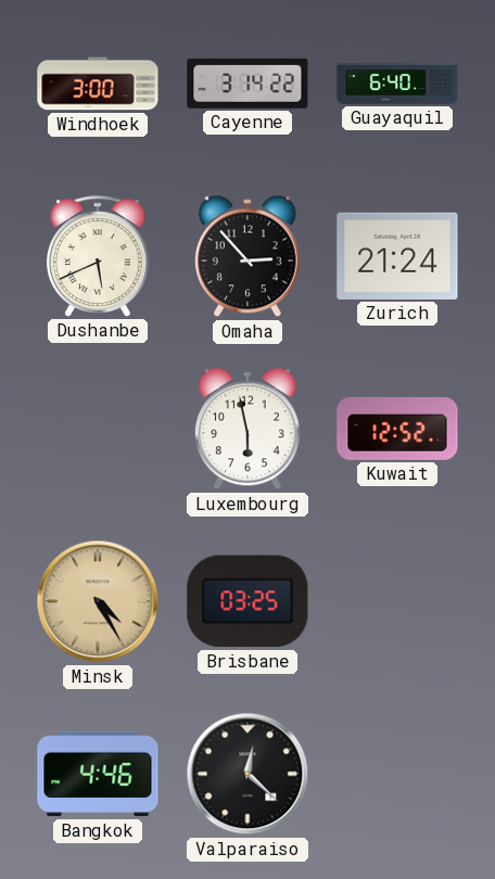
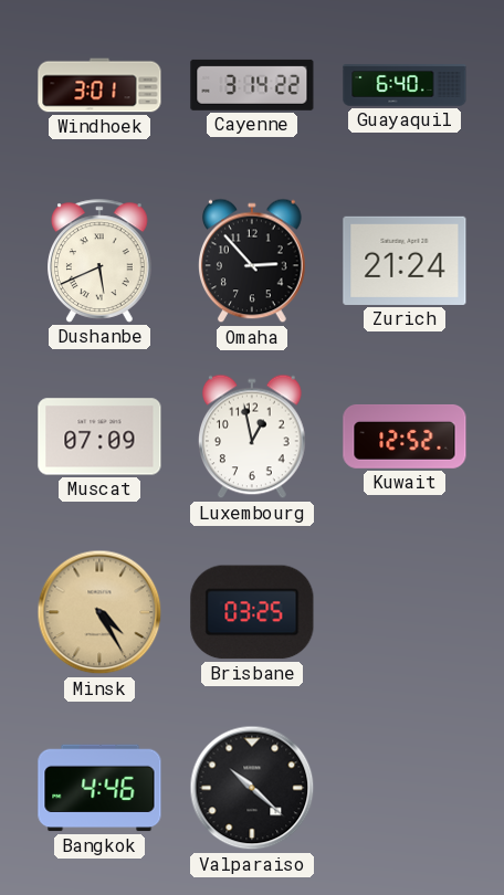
Windhoek: 3:00 -> 3:01
Muscat: none -> 07:09
Luxembourg: 5:58 -> 12:58
Valparaiso: 12:22 -> 10:22
